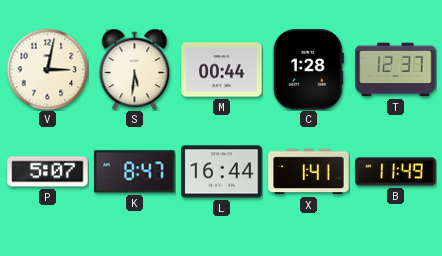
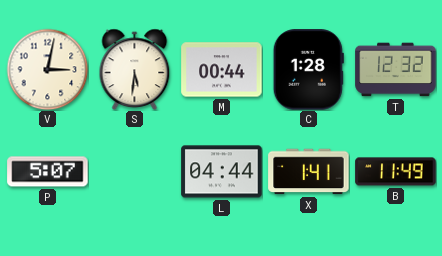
T: 12:37 -> 12:32
K: 8:47 -> none
L: 16:44 -> 04:44
